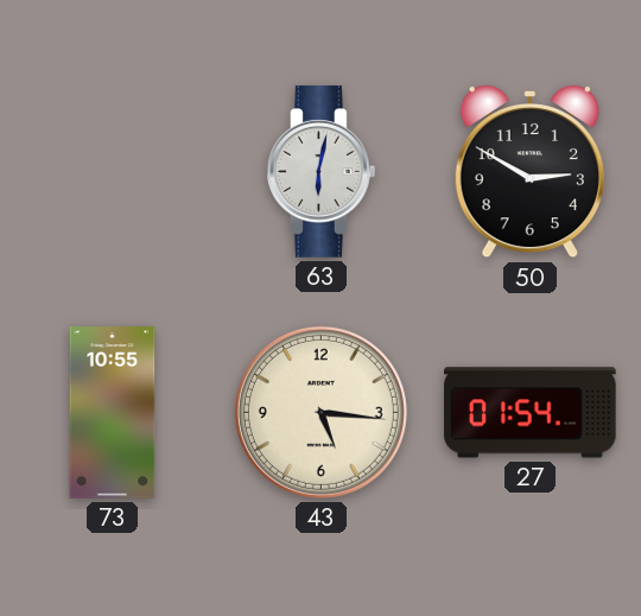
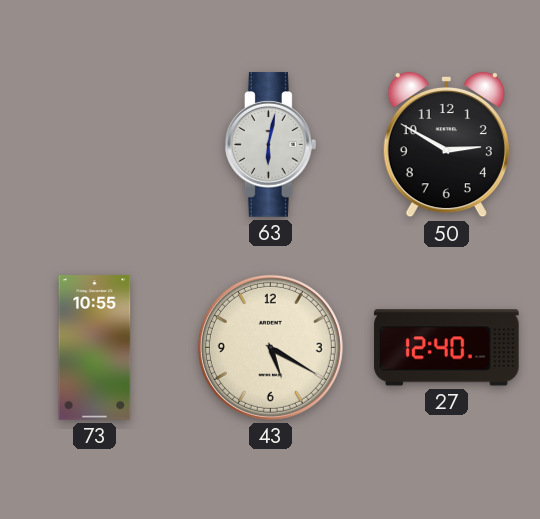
43: 5:16 -> 5:20
27: 01:54 -> 12:40
